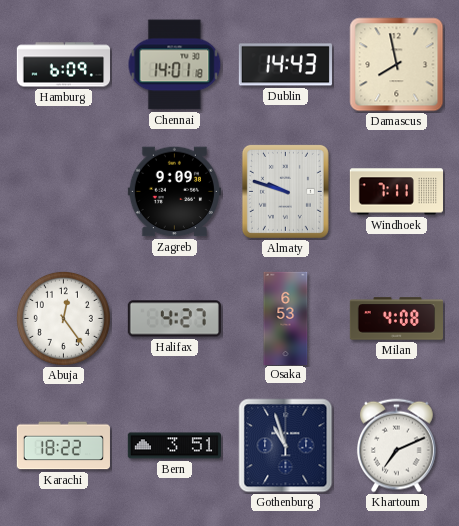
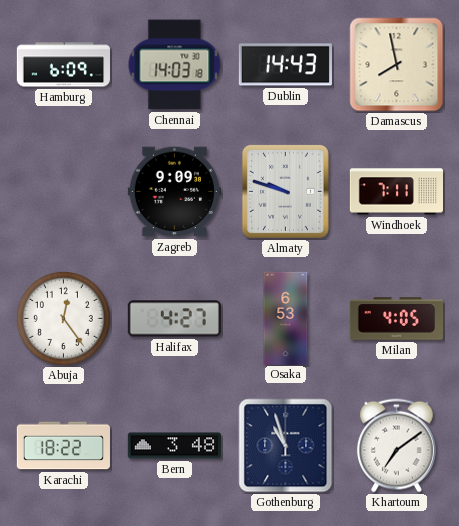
Chennai: 14:01 -> 14:03
Milan: 4:08 -> 4:05
Bern: 3:51 -> 3:48
Khartoum: 7:11 -> 7:09
